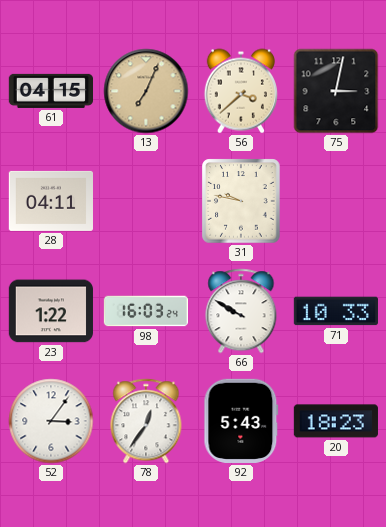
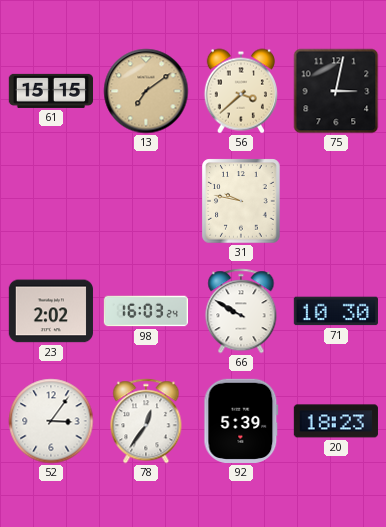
61: 04:15 -> 15:15
13: 7:04 -> 7:09
28: 04:11 -> none
23: 1:22 -> 2:02
71: 10:33 -> 10:30
92: 5:43 -> 5:39
